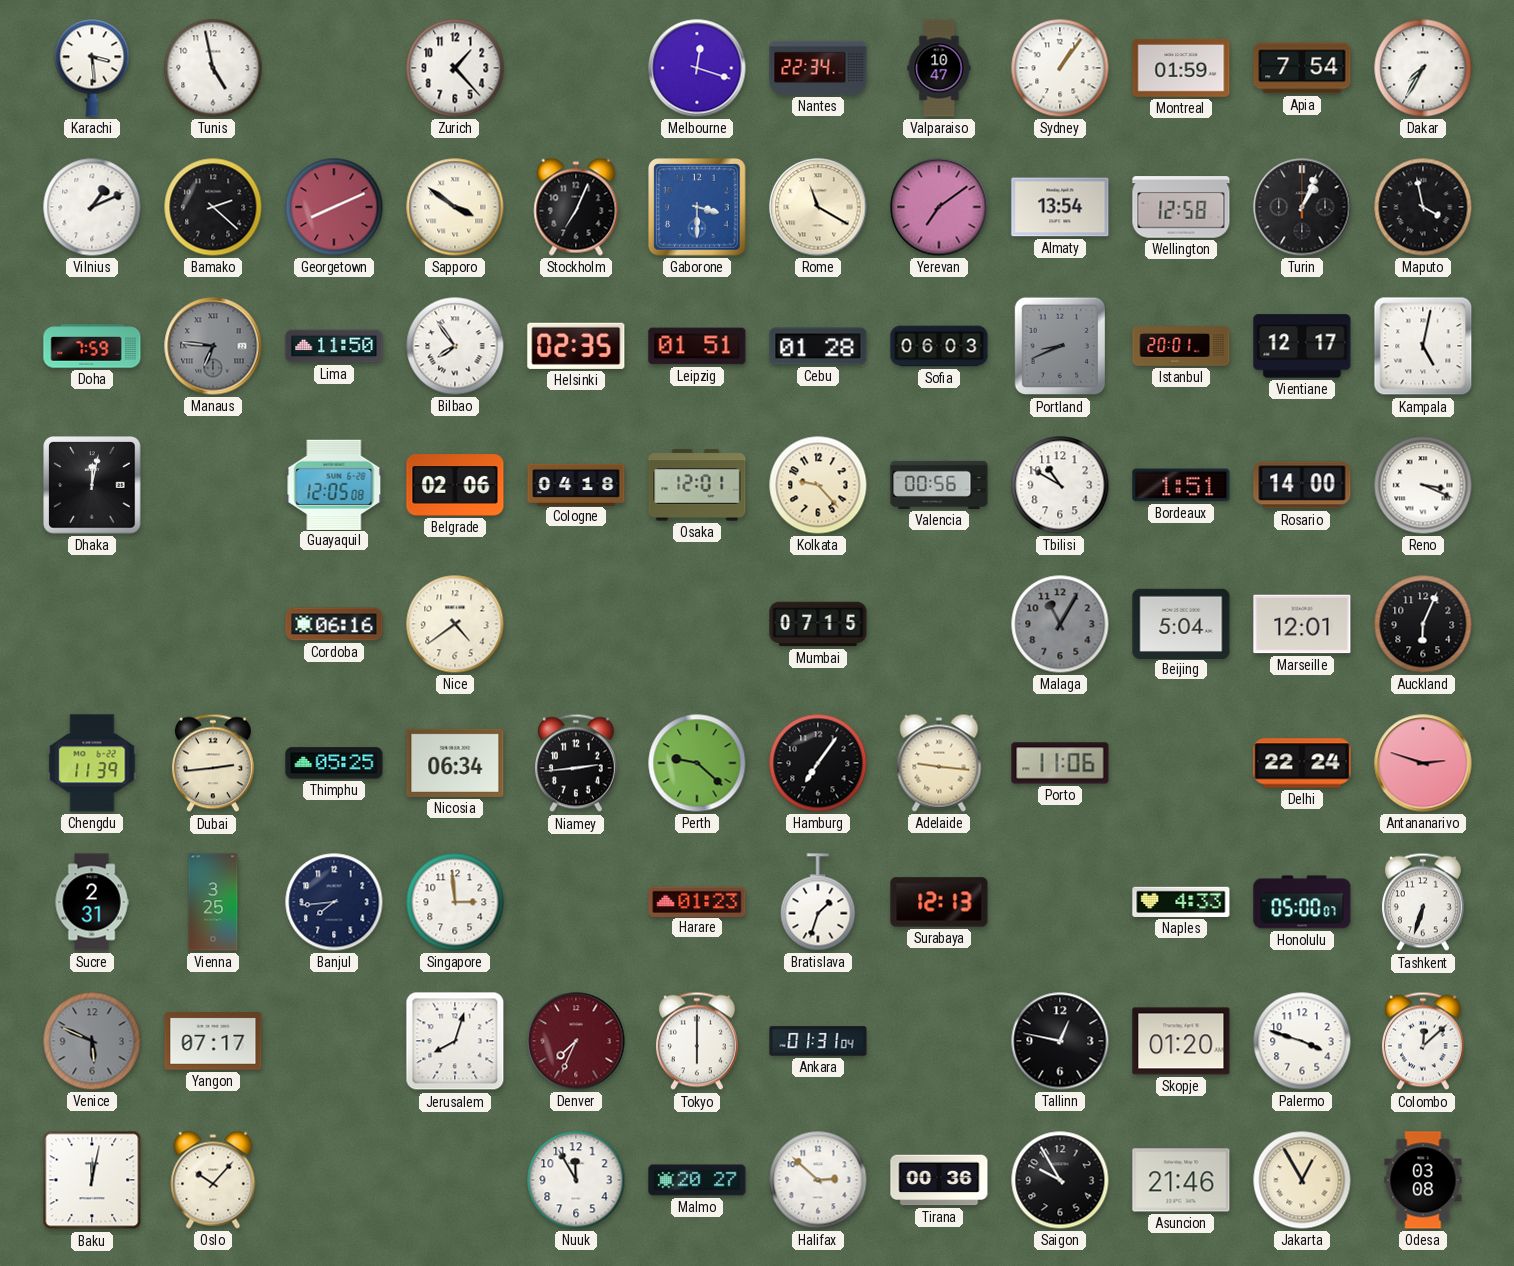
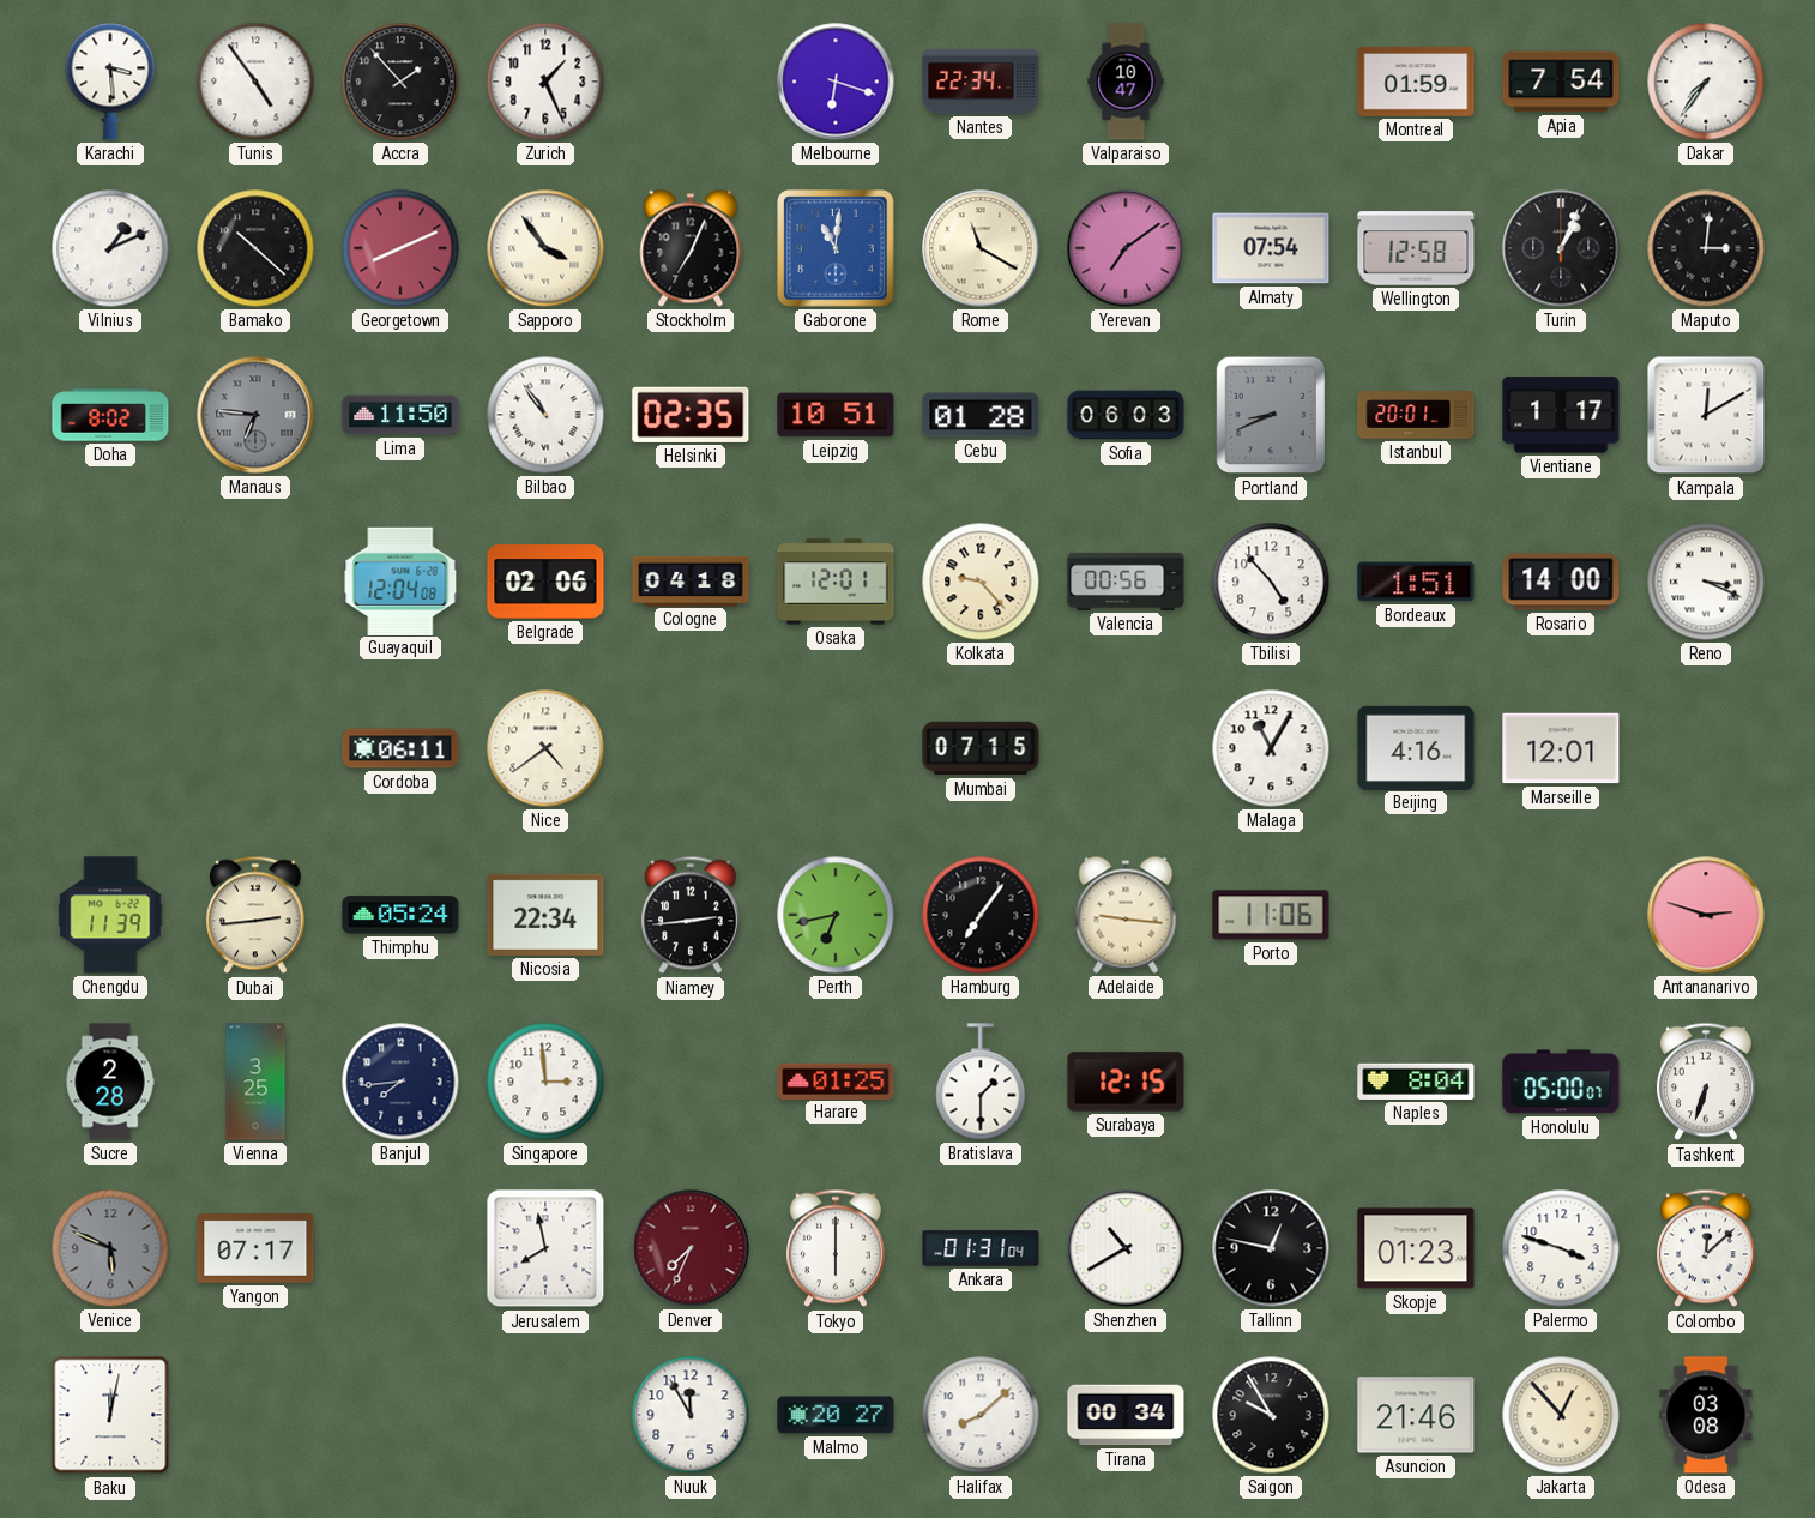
Tunis: 4:58 -> 4:54
Accra: none -> 1:53
Zurich: 1:23 -> 1:26
Melbourne: 12:18 -> 6:18
Sydney: 1:06 -> none
Dakar: 7:35 -> 7:36
Bamako: 2:22 -> 10:22
Sapporo: 3:51 -> 3:54
Gaborone: 3:30 -> 11:01
Almaty: 13:54 -> 07:54
Maputo: 3:58 -> 3:01
Doha: 7:59 -> 8:02
Bilbao: 7:54 -> 10:54
Leipzig: 01:51 -> 10:51
Vientiane: 12:17 -> 1:17
Kampala: 5:02 -> 12:10
Dhaka: 12:02 -> none
Guayaquil: 12:05 -> 12:04
Tbilisi: 10:50 -> 4:53
Cordoba: 06:16 -> 06:11
Malaga dial: grey -> white
Beijing: 5:04 -> 4:16
Auckland: 6:04 -> none
Thimphu: 05:25 -> 05:24
Nicosia: 06:34 -> 22:34
Perth: 9:22 -> 6:43
Delhi: 22:24 -> none
Sucre: 2:31 -> 2:28
Harare: 01:23 -> 01:25
Bratislava: 1:33 -> 1:30
Surabaya: 12:13 -> 12:15
Naples: 4:33 -> 8:04
Jerusalem: 8:03 -> 7:58
Shenzhen: none -> 10:40
Skopje: 01:20 -> 01:23
Oslo: 10:07 -> none
Halifax: 2:52 -> 8:08
Tirana: 00:36 -> 00:34
Jakarta: 12:55 -> 12:53
